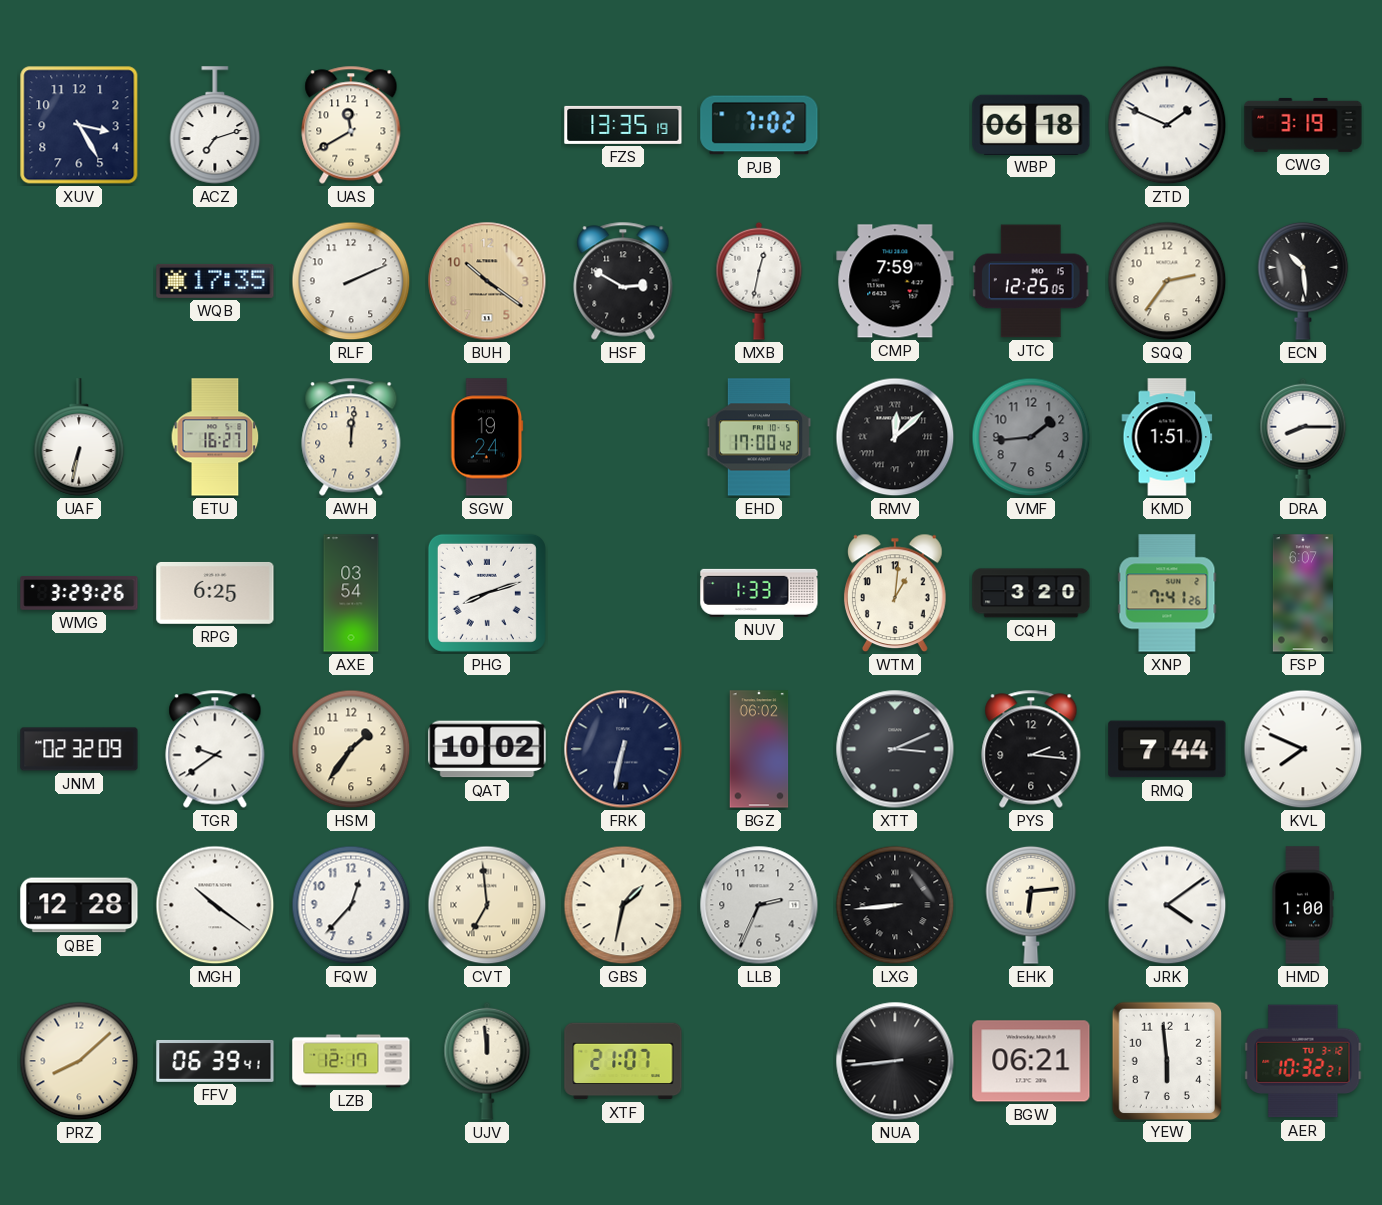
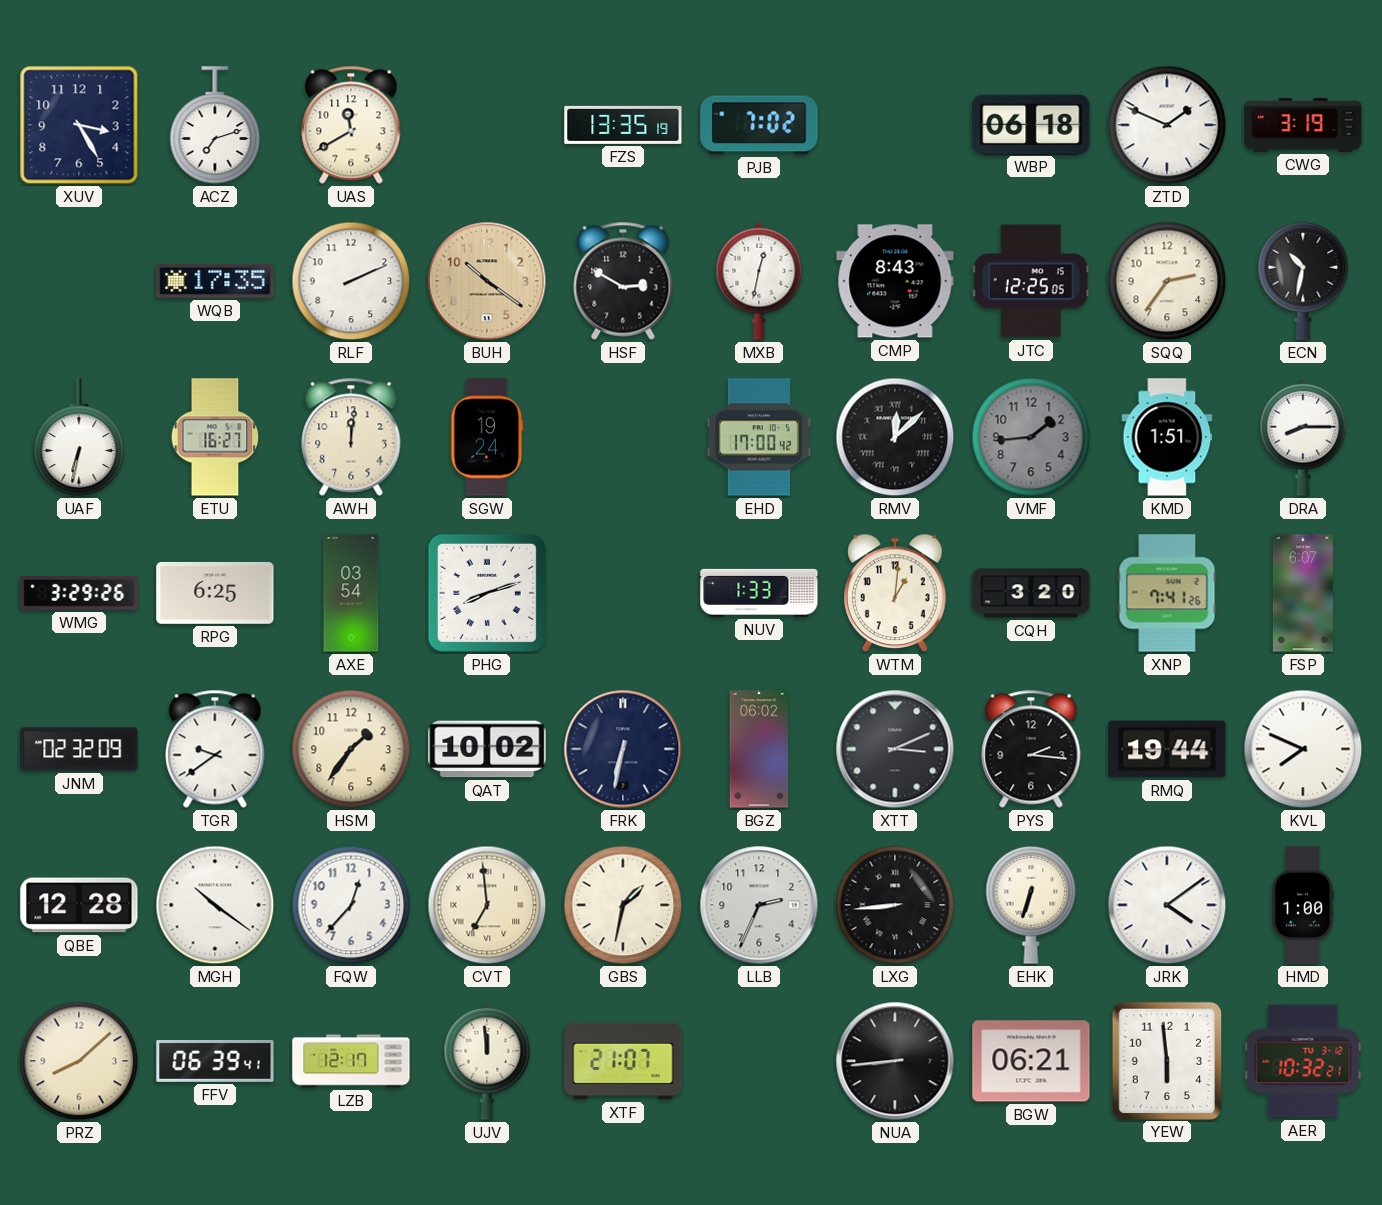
CMP: 7:59 -> 8:43
ECN: 10:29 -> 10:32
RMQ: 7:44 -> 19:44
EHK: 6:14 -> 6:33
